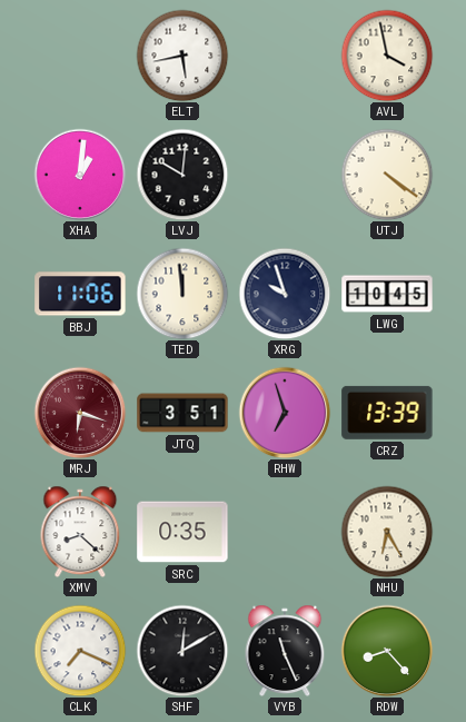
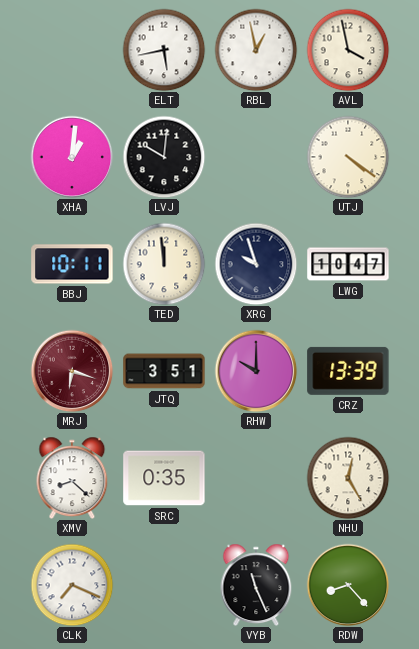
RBL: none -> 12:58
BBJ: 11:06 -> 10:11
LWG: 10:45 -> 10:47
RHW: 6:57 -> 10:00
NHU: 6:25 -> 12:25
SHF: 12:10 -> none
